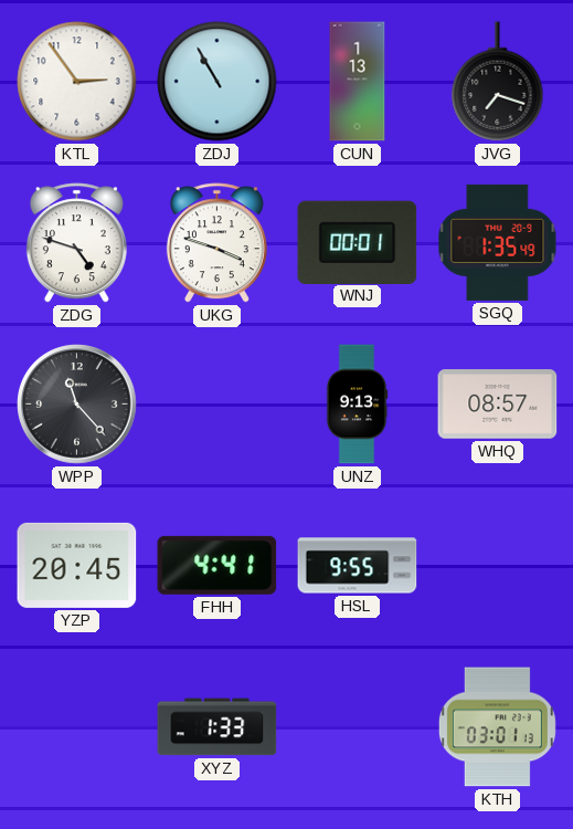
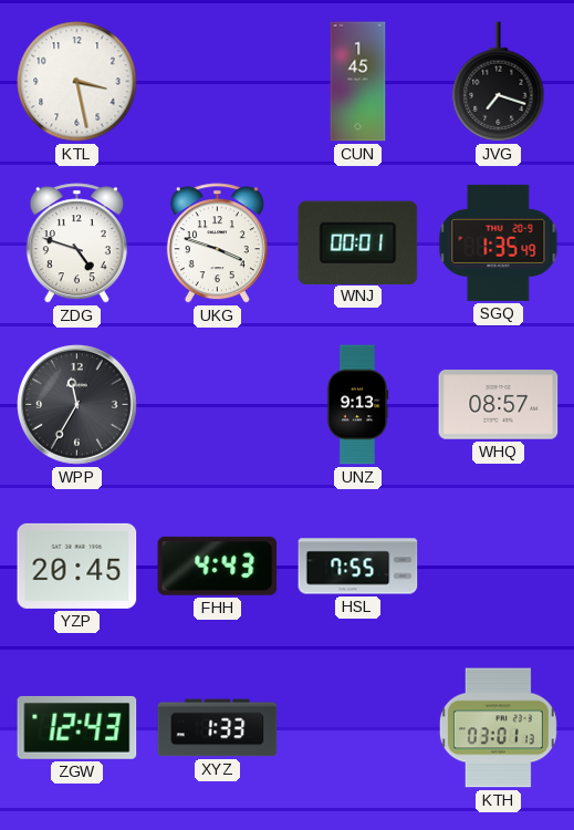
KTL: 2:54 -> 3:28
ZDJ: 10:55 -> none
CUN: 1:13 -> 1:45
WPP: 11:23 -> 11:35
FHH: 4:41 -> 4:43
HSL: 9:55 -> 7:55
ZGW: none -> 12:43
